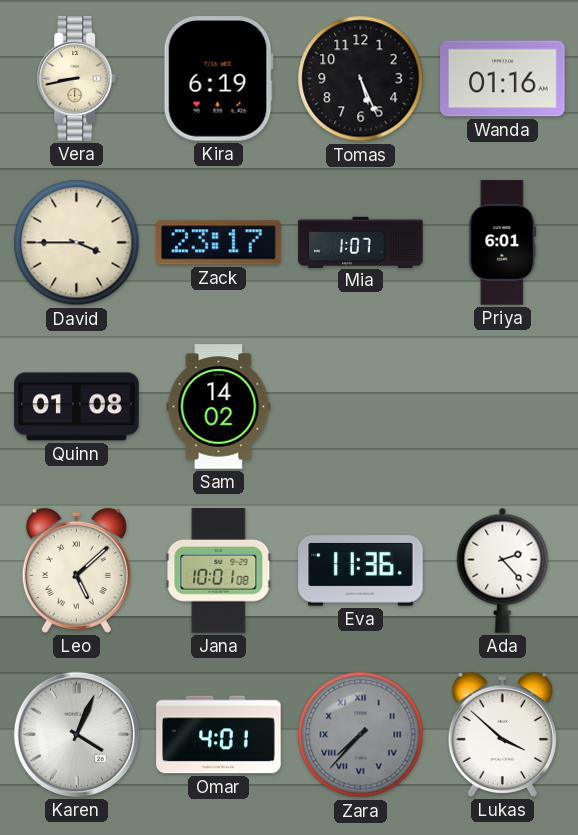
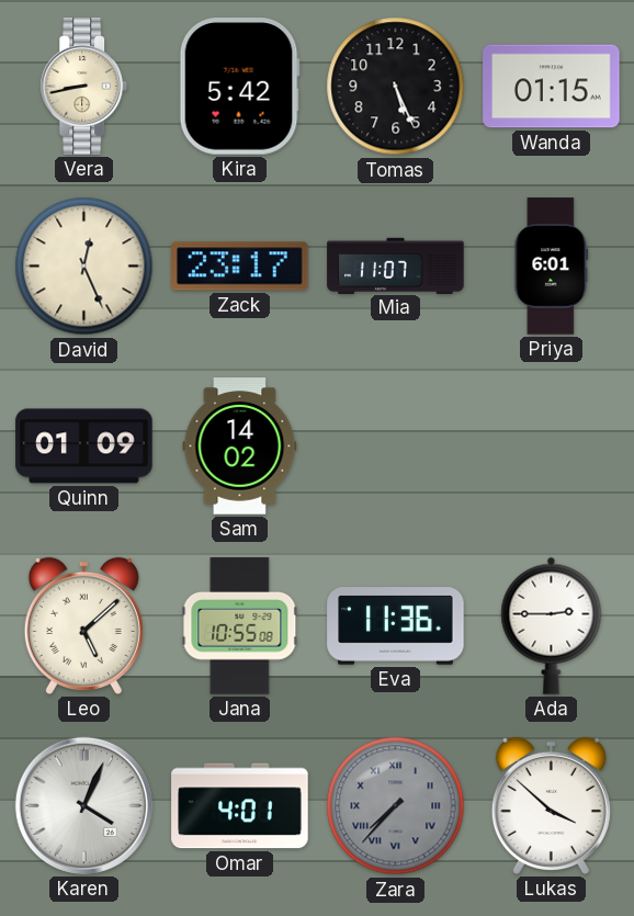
Kira: 6:19 -> 5:42
Wanda: 01:16 -> 01:15
David: 3:45 -> 12:26
Mia: 1:07 -> 11:07
Quinn: 01:08 -> 01:09
Jana: 10:01 -> 10:55
Ada: 2:23 -> 2:45
